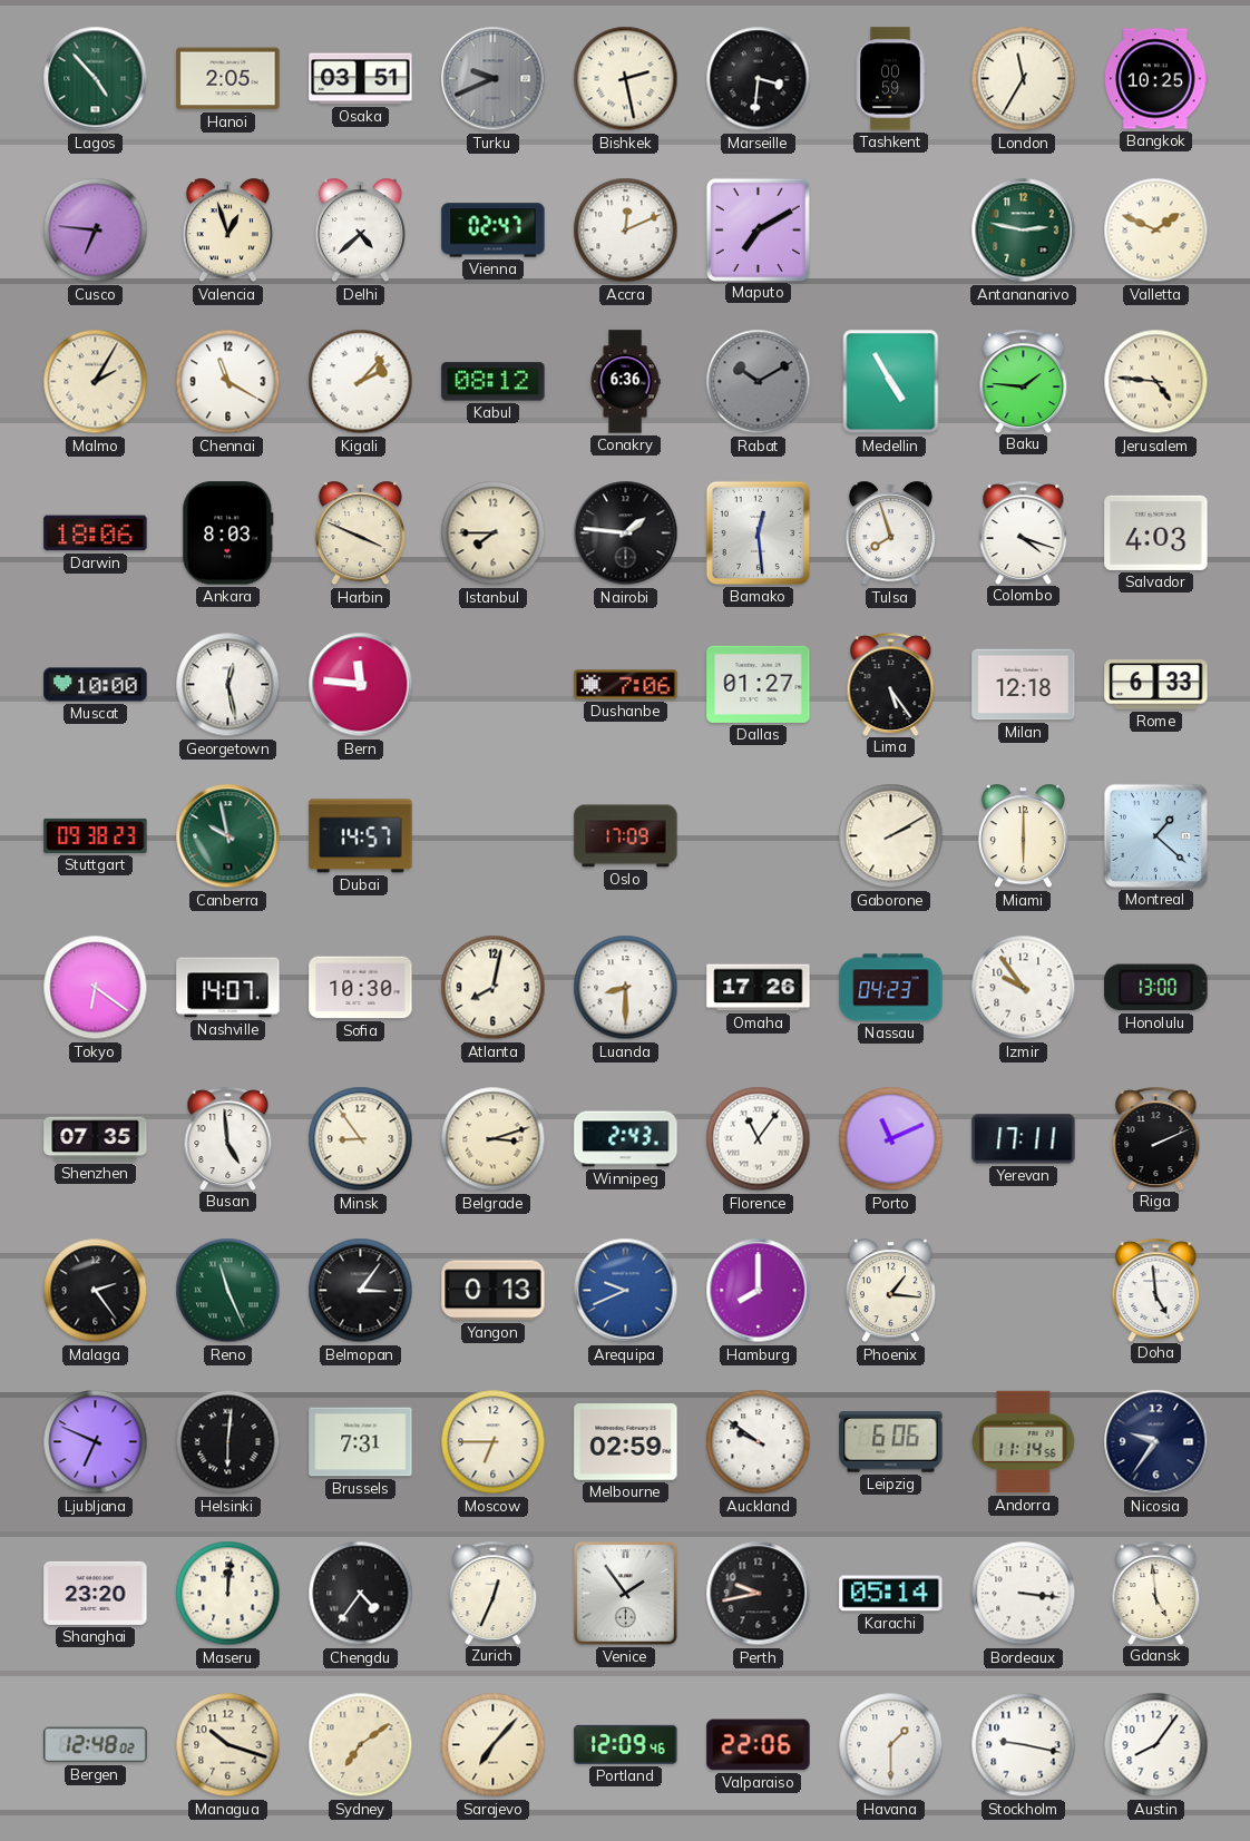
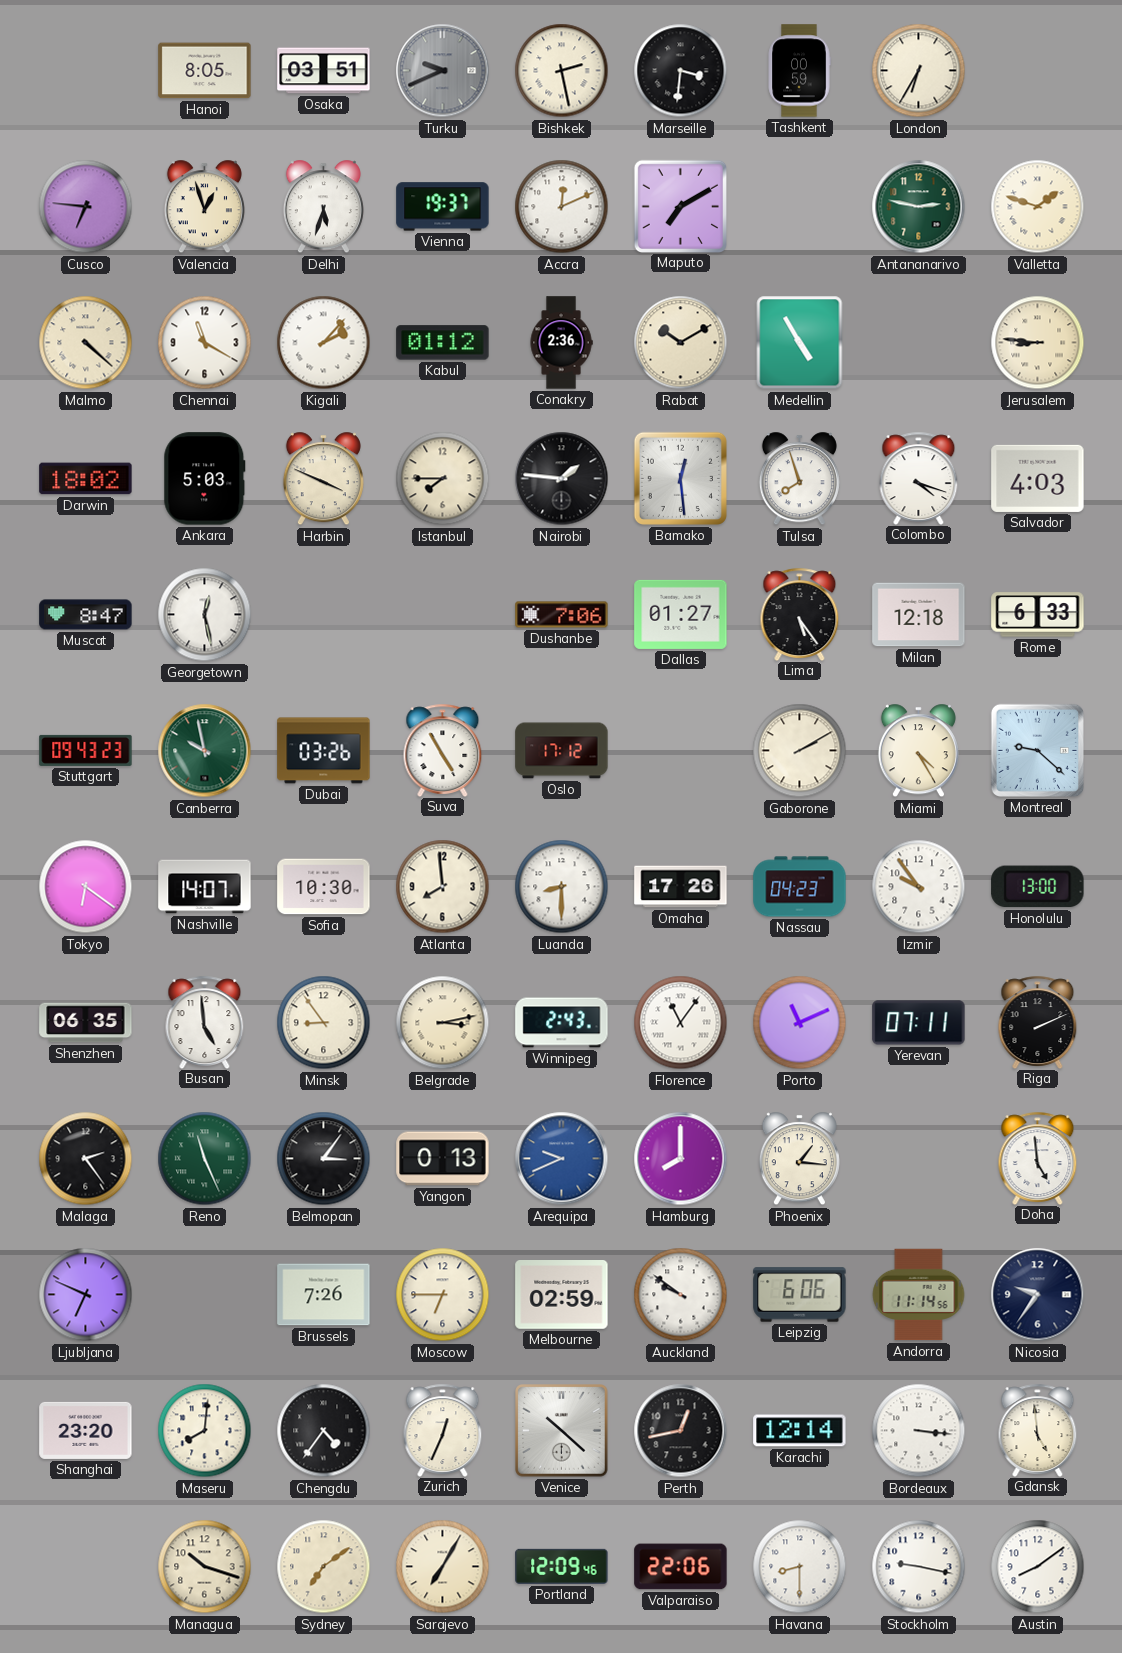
Lagos: 4:53 -> none
Hanoi: 2:05 -> 8:05
London: 11:35 -> 6:35
Bangkok: 10:25 -> none
Delhi: 4:38 -> 5:33
Vienna: 02:47 -> 19:37
Valletta: 1:49 -> 1:48
Malmo: 2:05 -> 4:22
Kabul: 08:12 -> 01:12
Conakry: 6:36 -> 2:36
Rabat dial: grey -> cream
Baku: 1:46 -> none
Jerusalem: 4:46 -> 8:46
Darwin: 18:06 -> 18:02
Ankara: 8:03 -> 5:03
Muscat: 10:00 -> 8:47
Bern: 11:46 -> none
Stuttgart: 09:38 -> 09:43
Dubai: 14:57 -> 03:26
Suva: none -> 4:55
Oslo: 17:09 -> 17:12
Miami: 6:00 -> 4:25
Montreal: 1:22 -> 9:22
Atlanta: 8:02 -> 7:59
Shenzhen: 07:35 -> 06:35
Belgrade: 3:12 -> 3:13
Yerevan: 17:11 -> 07:11
Helsinki: 6:01 -> none
Brussels: 7:31 -> 7:26
Maseru: 12:01 -> 8:01
Venice: 1:54 -> 10:22
Perth: 9:43 -> 12:43
Karachi: 05:14 -> 12:14
Bergen: 12:48 -> none
Sarajevo: 7:07 -> 7:05
Havana: 1:30 -> 8:30
Austin: 8:06 -> 8:09
